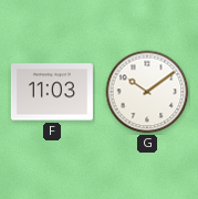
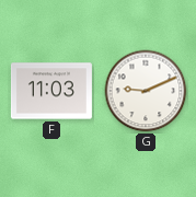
G: 10:09 -> 9:11
